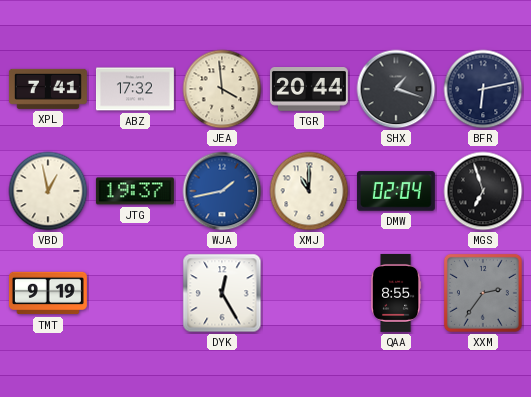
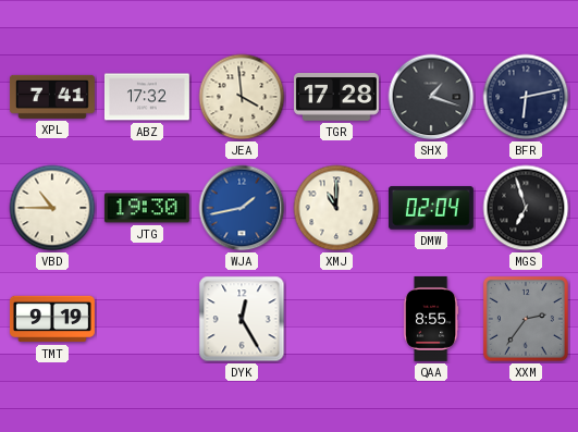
TGR: 20:44 -> 17:28
VBD: 12:58 -> 10:45
JTG: 19:37 -> 19:30
